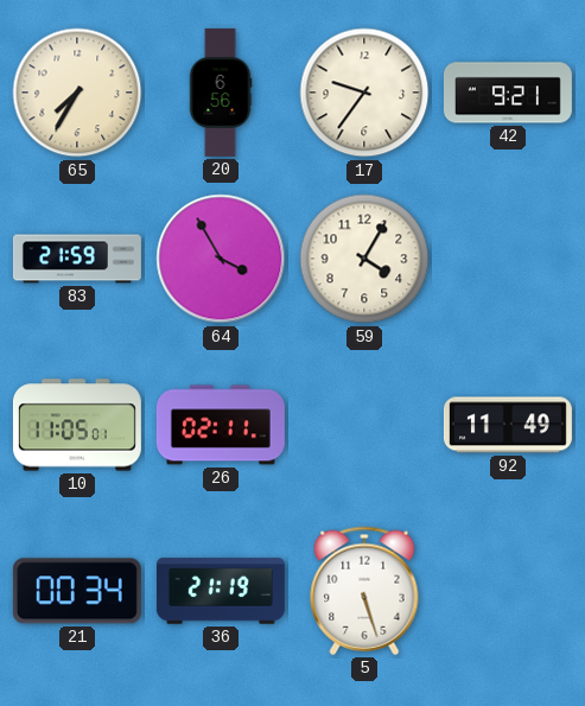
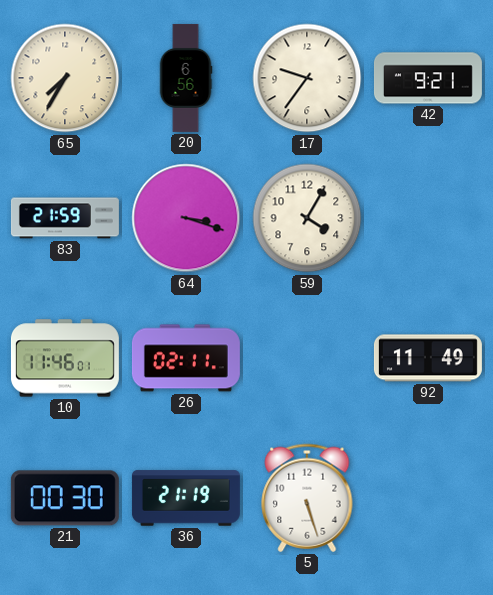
64: 3:55 -> 3:18
10: 11:05 -> 11:46
21: 00:34 -> 00:30
